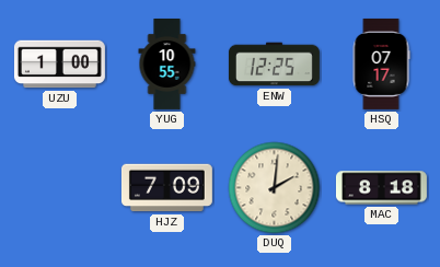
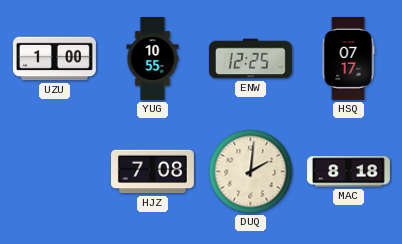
HJZ: 7:09 -> 7:08
